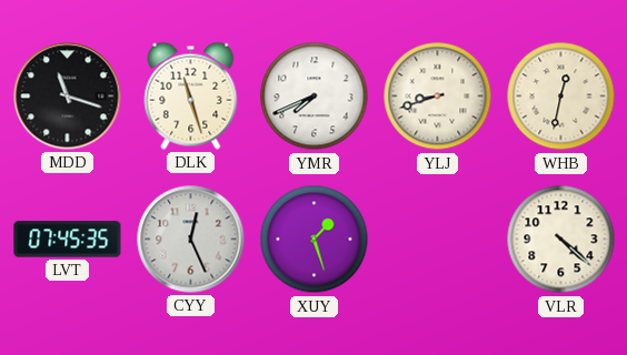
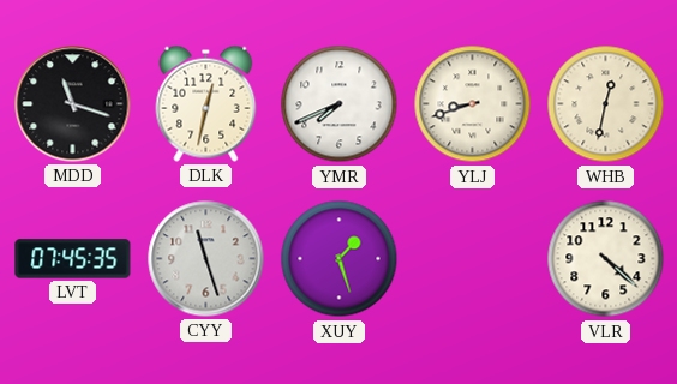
DLK: 11:27 -> 12:32
CYY: 12:26 -> 11:27
